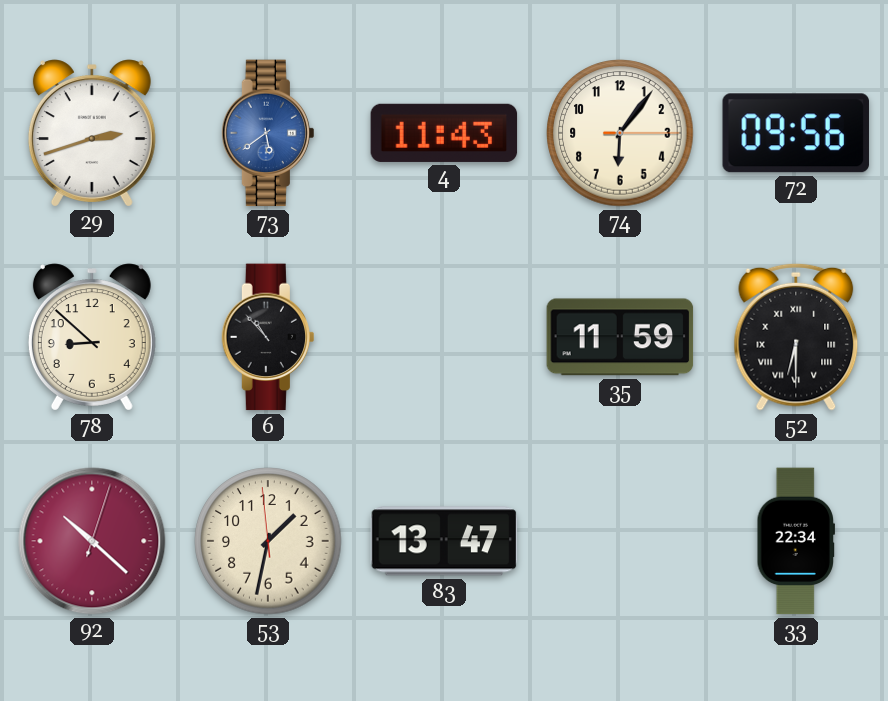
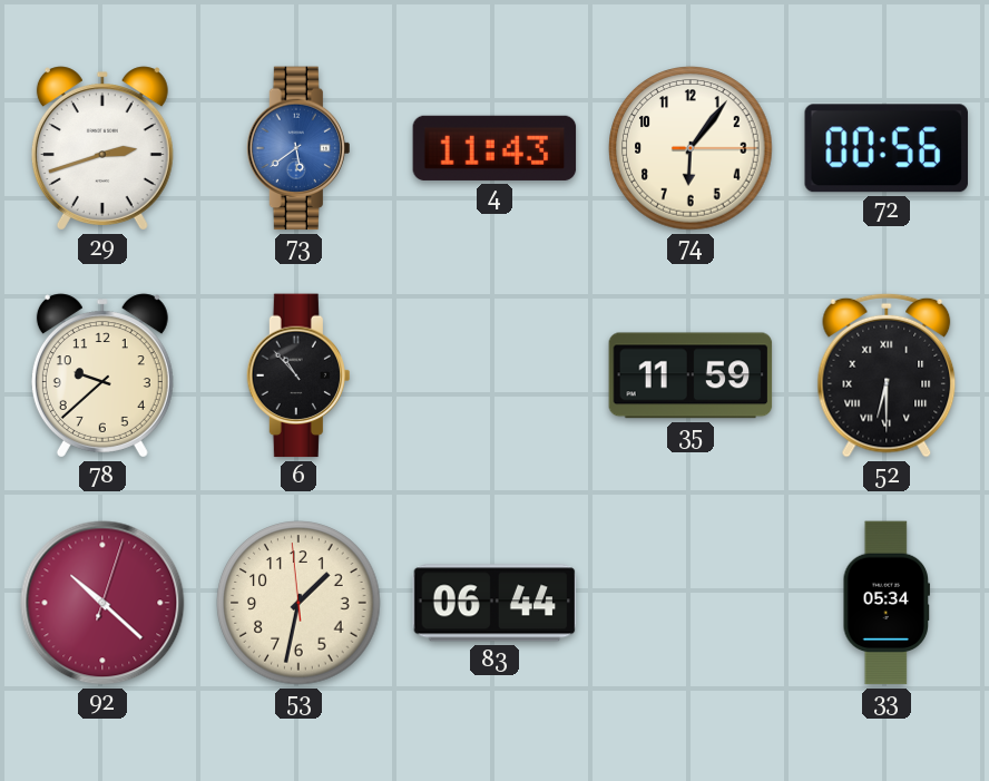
72: 09:56 -> 00:56
78: 8:52 -> 9:38
83: 13:47 -> 06:44
33: 22:34 -> 05:34
